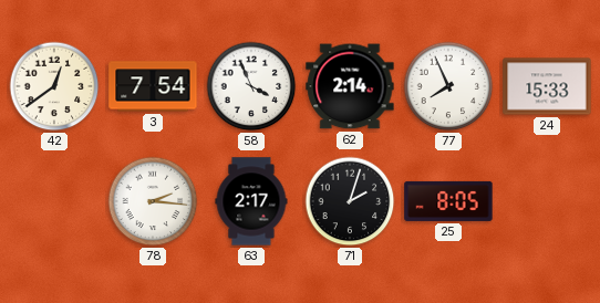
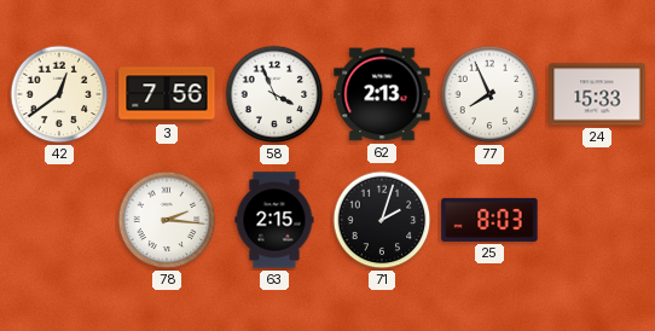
3: 7:54 -> 7:56
62: 2:14 -> 2:13
63: 2:17 -> 2:15
25: 8:05 -> 8:03
